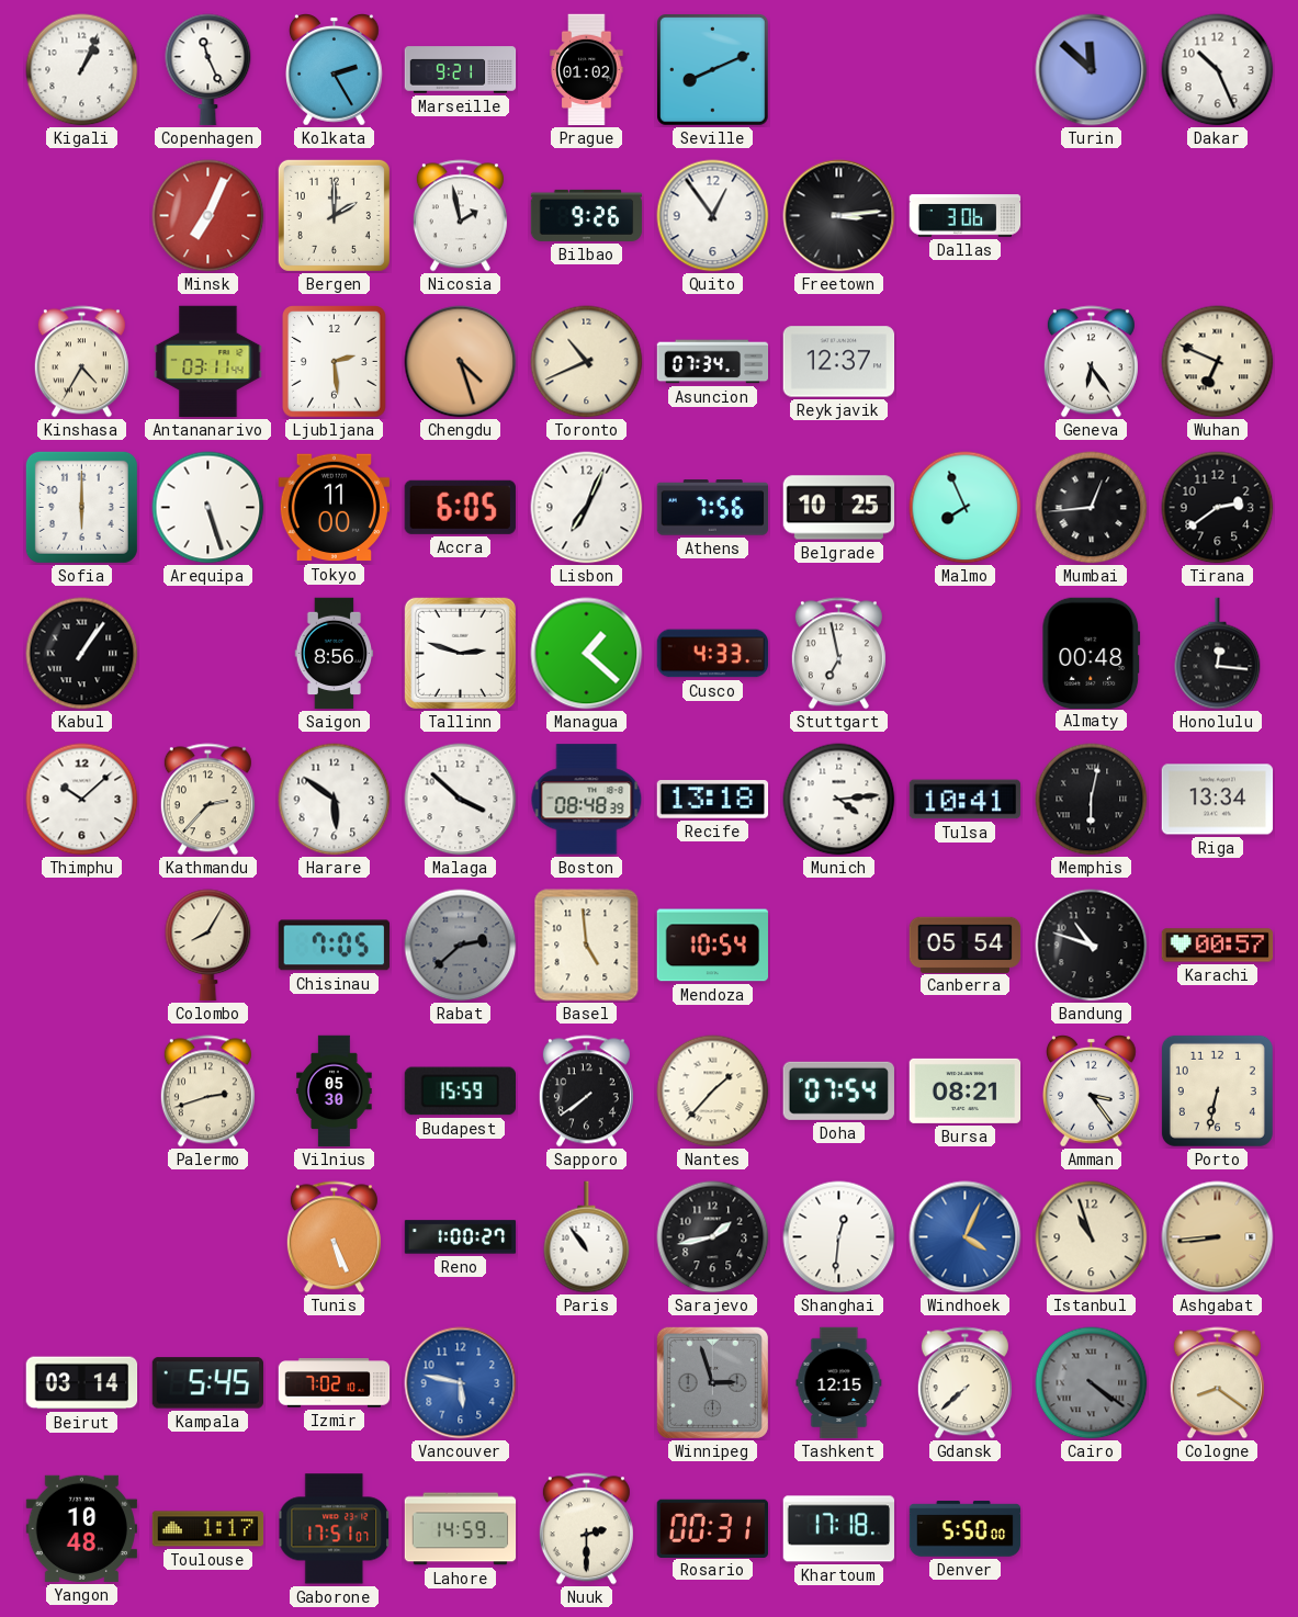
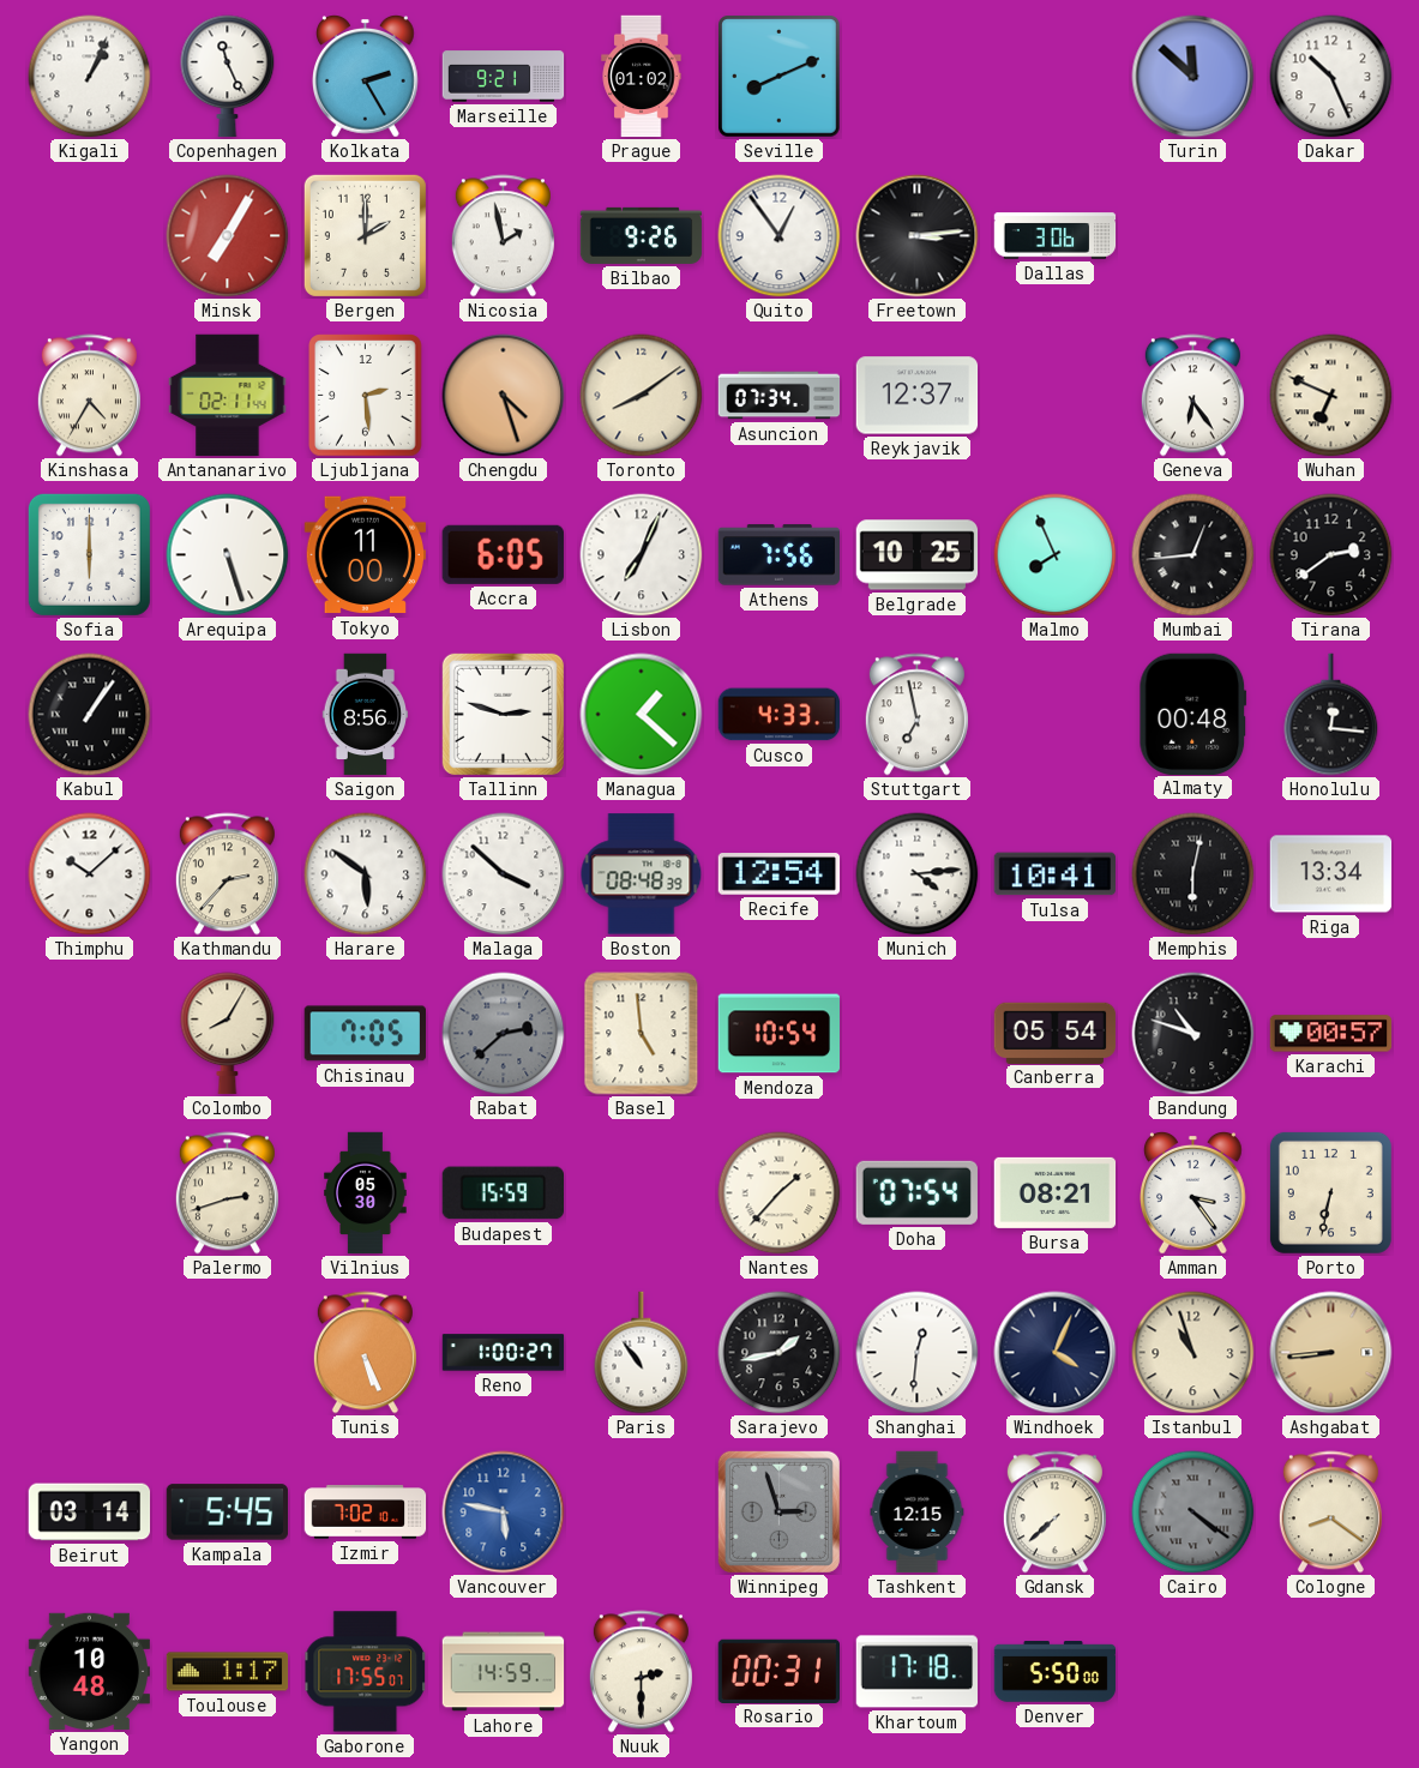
Minsk: 7:04 -> 7:05
Antananarivo: 03:11 -> 02:11
Toronto: 10:41 -> 8:09
Recife: 13:18 -> 12:54
Sapporo: 7:39 -> none
Windhoek dial: blue -> navy
Gaborone: 17:51 -> 17:55
